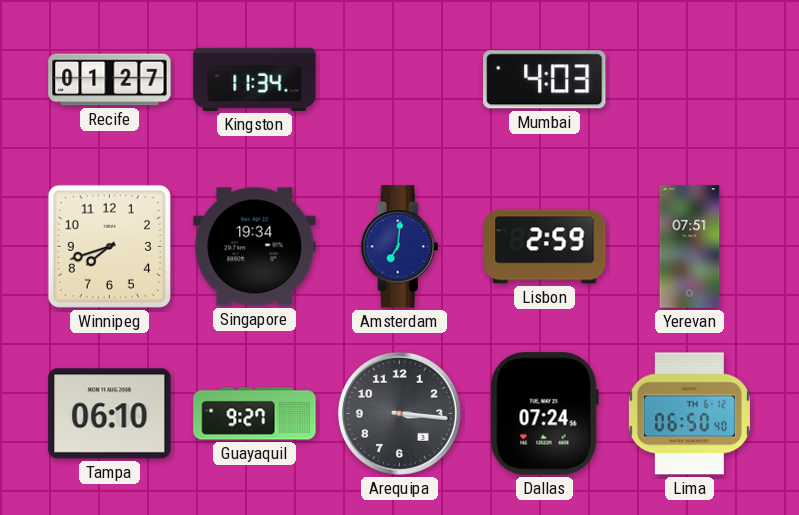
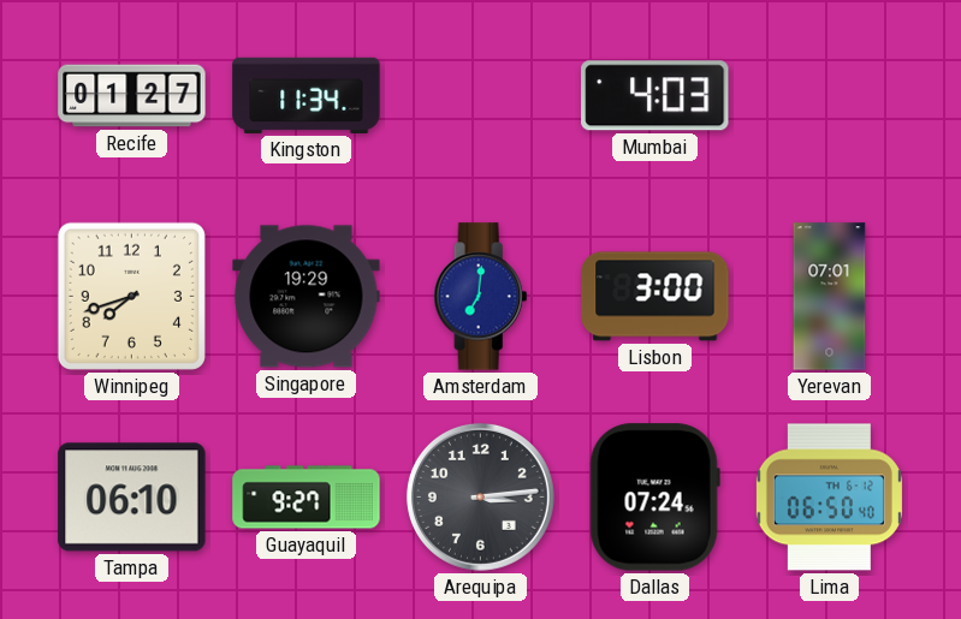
Singapore: 19:34 -> 19:29
Lisbon: 2:59 -> 3:00
Yerevan: 07:51 -> 07:01
Arequipa: 3:16 -> 3:14
